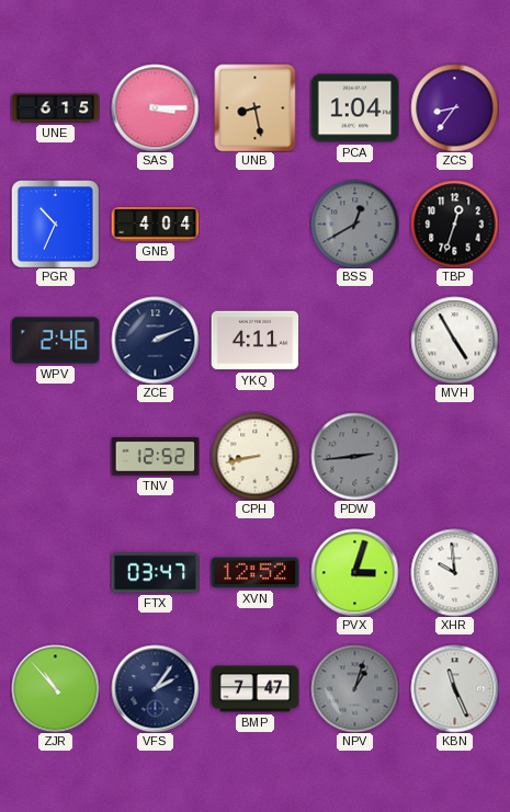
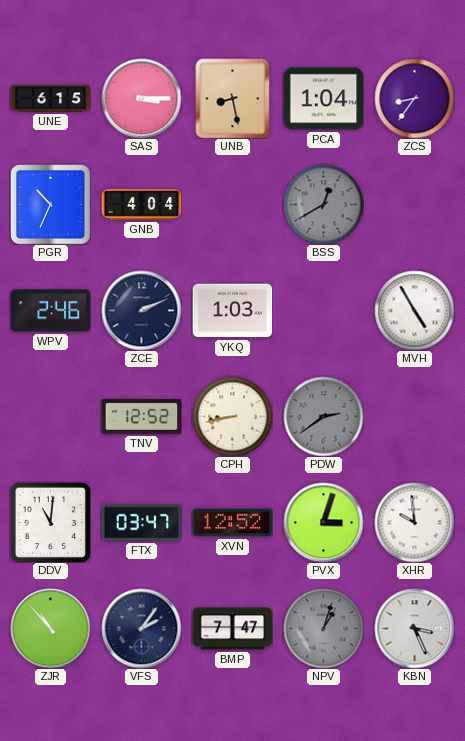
TBP: 12:33 -> none
YKQ: 4:11 -> 1:03
PDW: 2:44 -> 2:39
DDV: none -> 11:01
KBN: 11:26 -> 3:26
